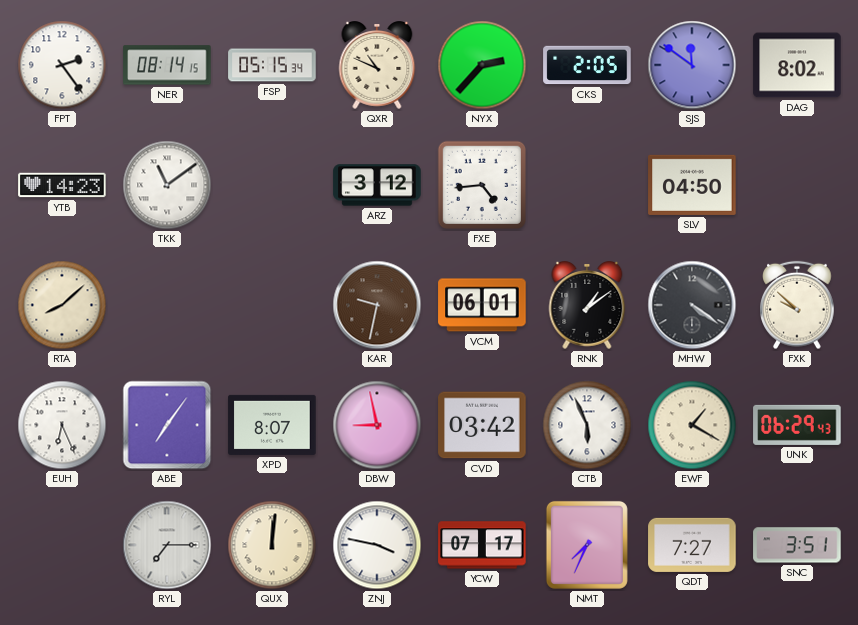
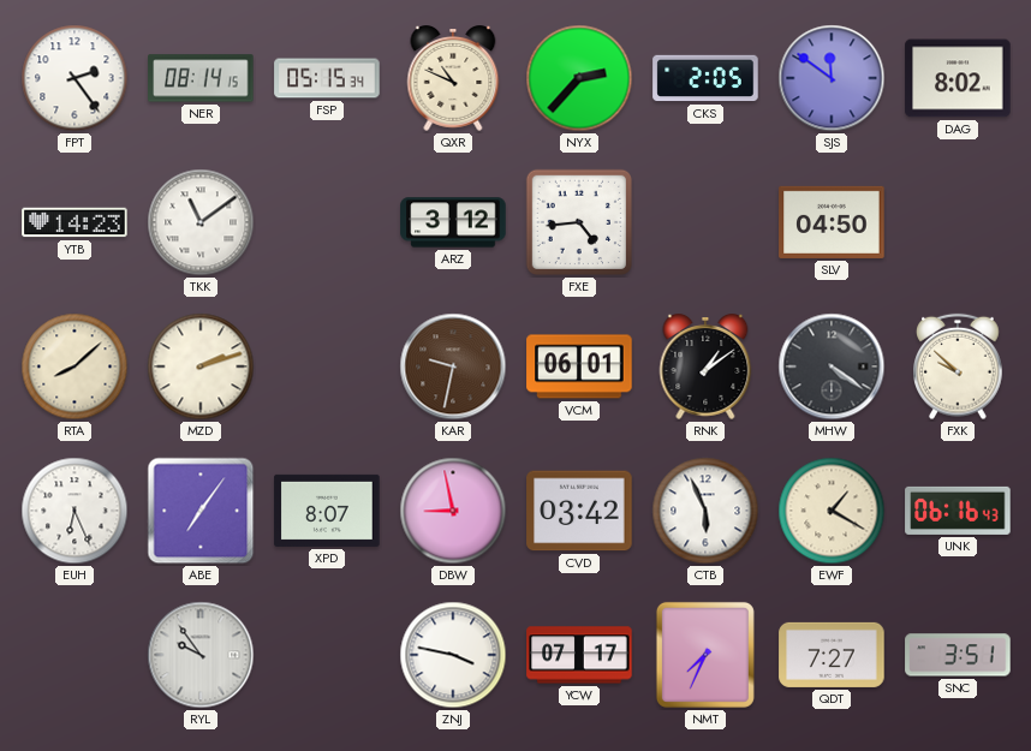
MZD: none -> 2:12
UNK: 06:29 -> 06:16
RYL: 7:15 -> 9:54
QUX: 12:01 -> none
